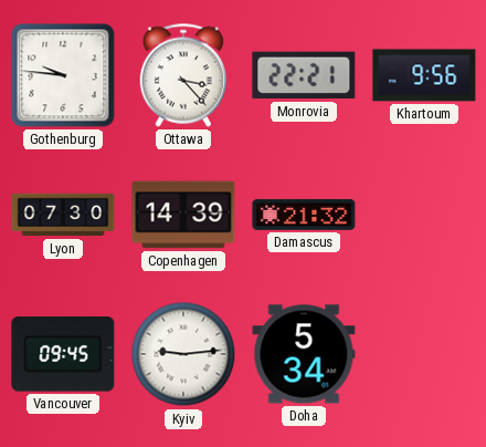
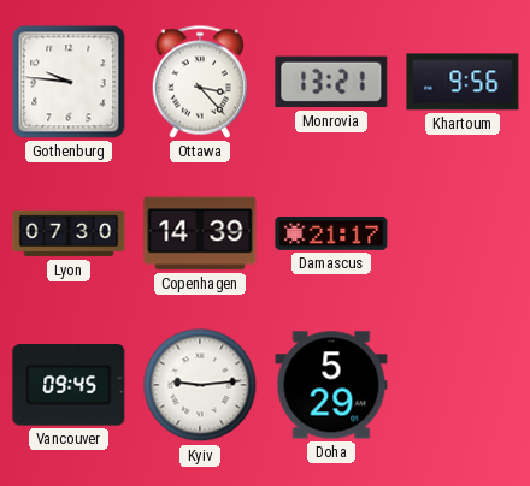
Monrovia: 22:21 -> 13:21
Damascus: 21:32 -> 21:17
Doha: 5:34 -> 5:29
